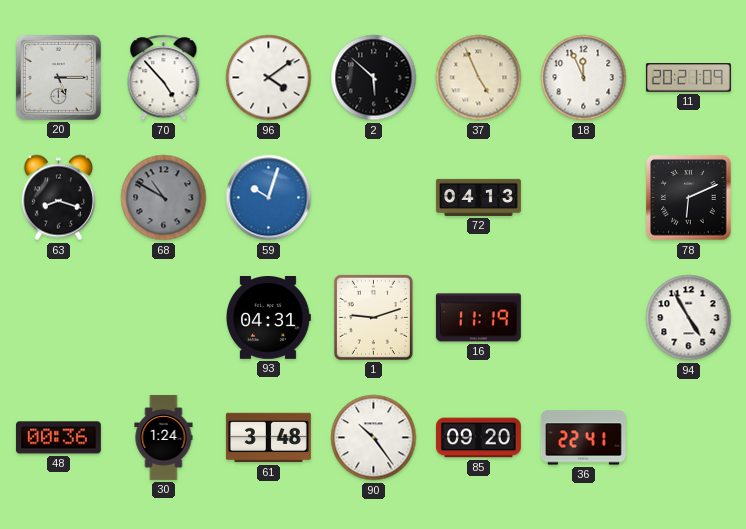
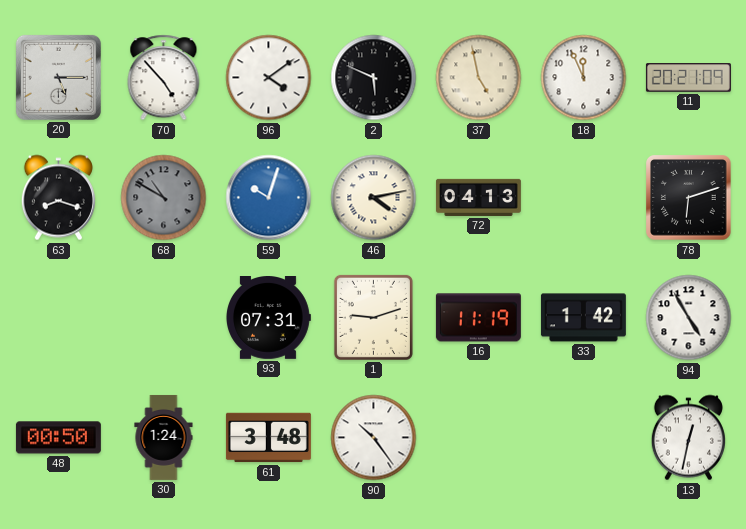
2: 5:52 -> 5:49
37: 4:56 -> 4:58
46: none -> 4:13
78: 6:11 -> 6:12
93: 04:31 -> 07:31
33: none -> 1:42
48: 00:36 -> 00:50
85: 09:20 -> none
36: 22:41 -> none
13: none -> 12:32
